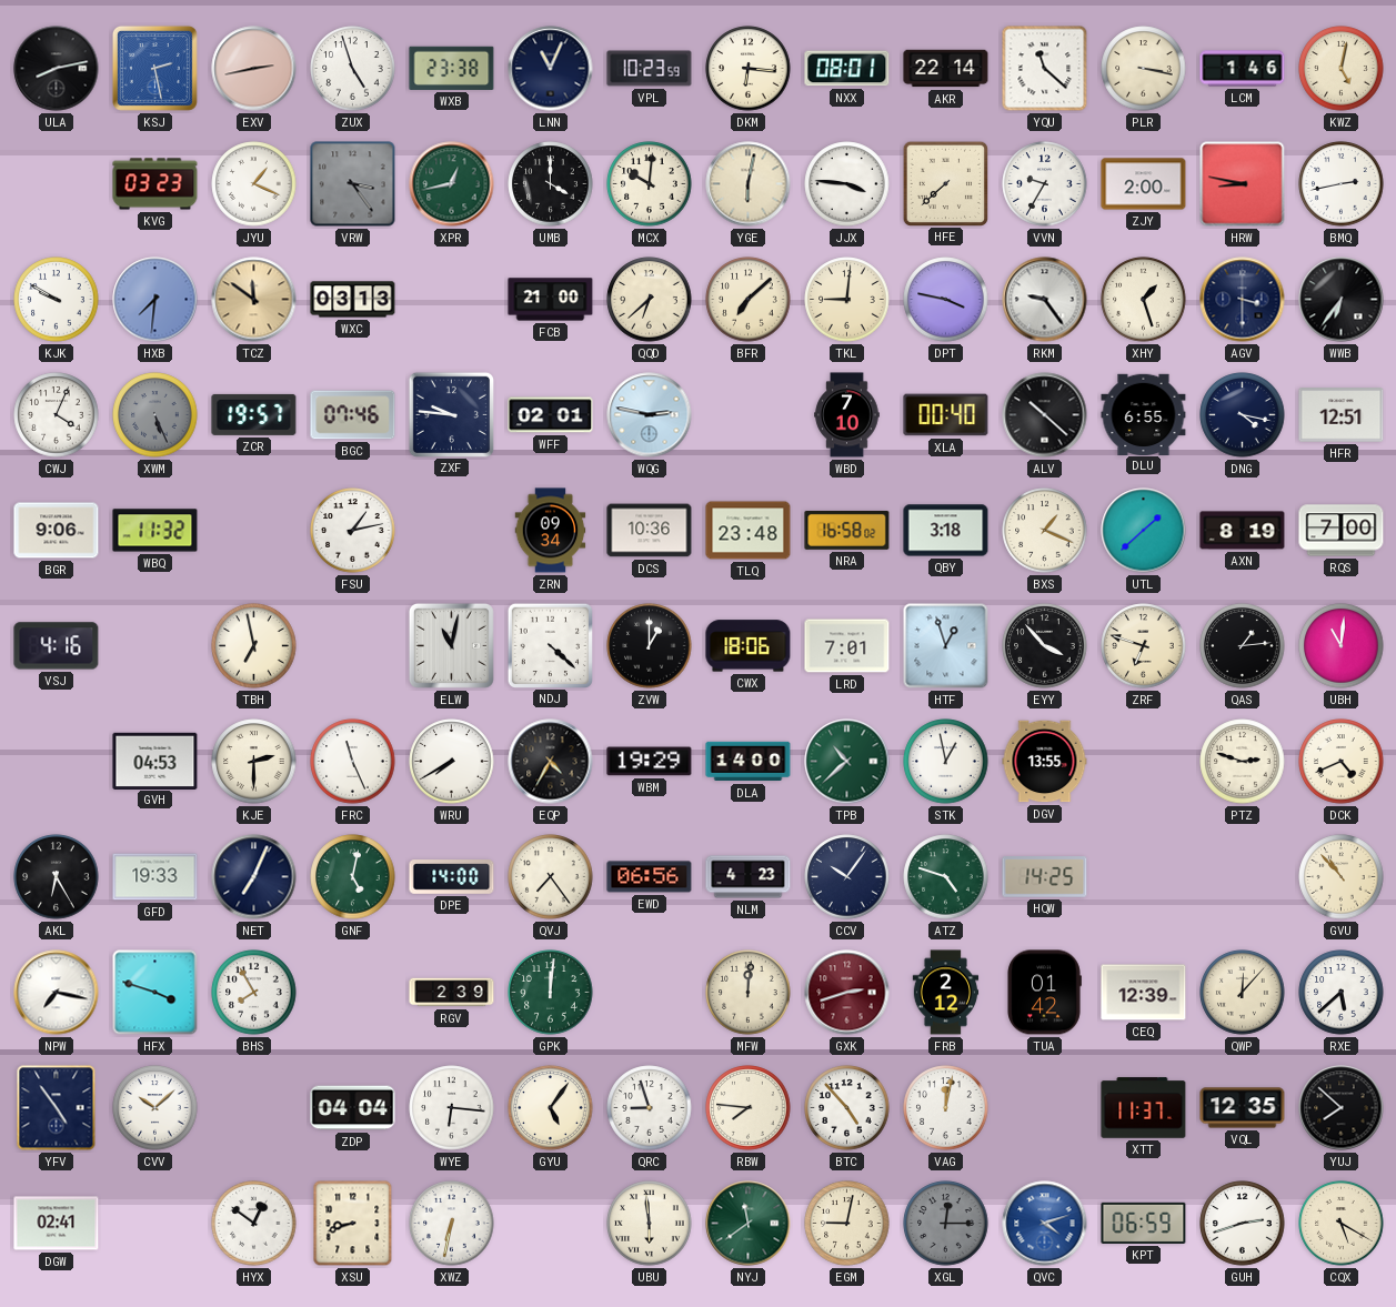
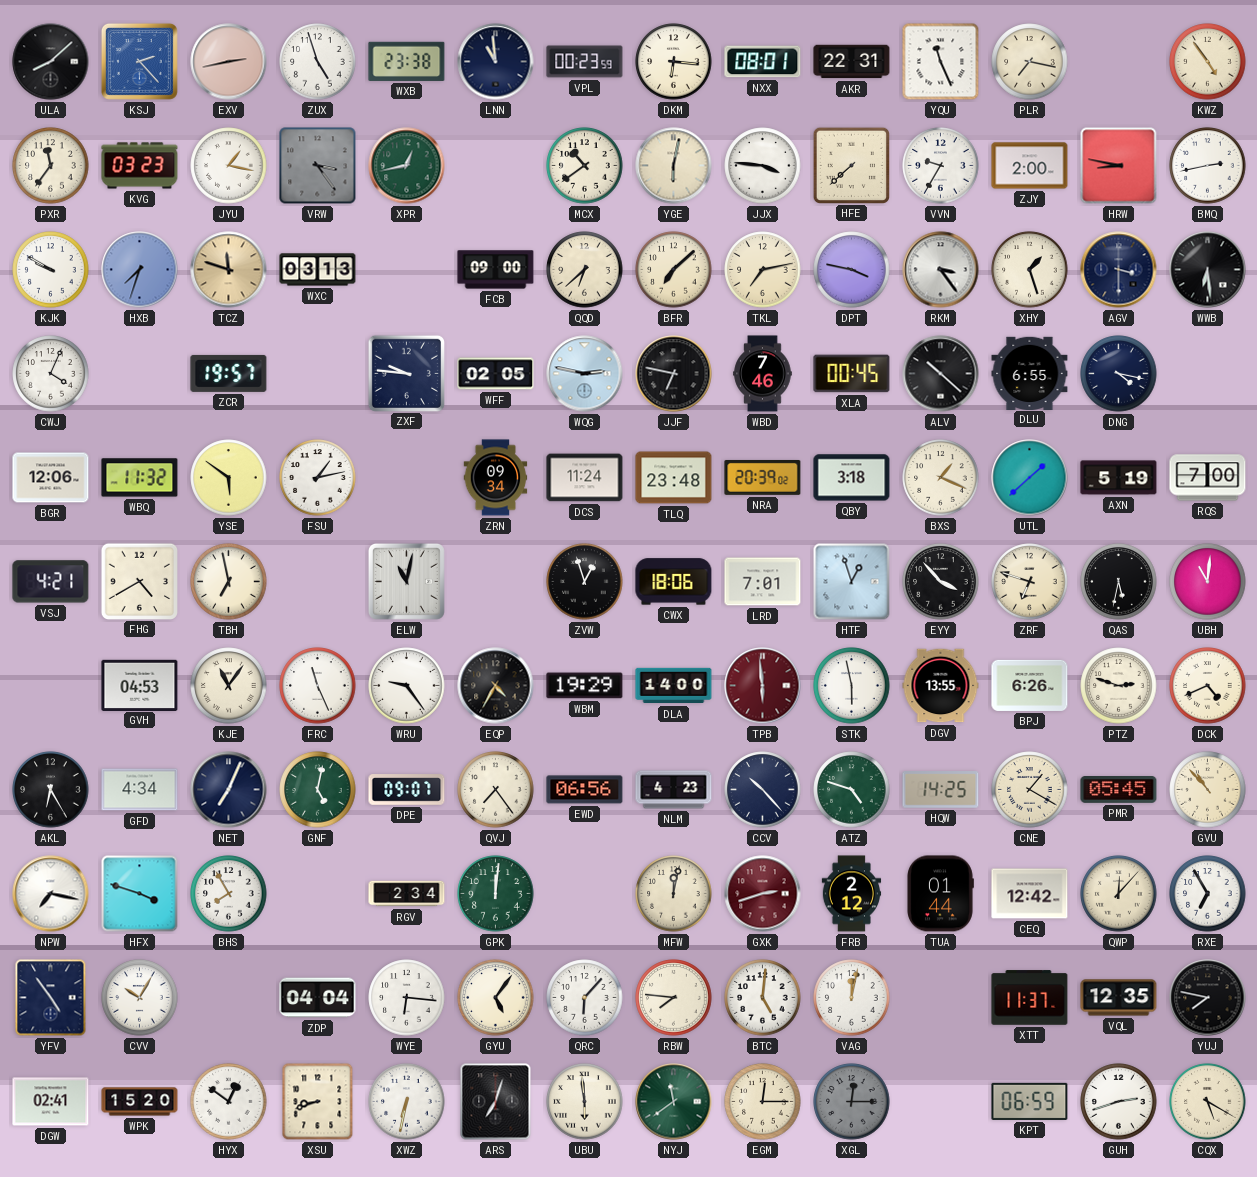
ULA: 8:13 -> 8:08
KSJ: 2:28 -> 2:23
LNN: 11:04 -> 10:59
VPL: 10:23 -> 00:23
AKR: 22:14 -> 22:31
YQU: 11:22 -> 11:26
PLR: 3:17 -> 7:17
LCM: 1:46 -> none
KWZ: 5:02 -> 4:54
PXR: none -> 11:36
JYU: 1:19 -> 1:17
UMB: 4:00 -> none
MCX: 10:01 -> 10:39
HXB: 7:31 -> 7:33
TCZ: 11:51 -> 11:48
FCB: 21:00 -> 09:00
TKL: 9:01 -> 7:13
RKM: 9:24 -> 3:24
WWB: 6:36 -> 6:29
XWM: 5:26 -> none
BGC: 07:46 -> none
WFF: 02:01 -> 02:05
JJF: none -> 6:47
WBD: 7:10 -> 7:46
XLA: 00:40 -> 00:45
HFR: 12:51 -> none
BGR: 9:06 -> 12:06
YSE: none -> 5:51
DCS: 10:36 -> 11:24
NRA: 16:58 -> 20:39
AXN: 8:19 -> 5:19
VSJ: 4:16 -> 4:21
FHG: none -> 4:40
NDJ: 4:22 -> none
ZVW: 1:00 -> 12:57
QAS: 1:14 -> 5:32
KJE: 2:30 -> 11:06
WRU: 7:40 -> 9:24
TPB: 10:38 -> 5:59
TPB dial: green -> burgundy
STK: 12:58 -> 5:58
BPJ: none -> 6:26
GFD: 19:33 -> 4:34
DPE: 14:00 -> 09:07
CCV: 10:06 -> 10:23
CNE: none -> 1:20
PMR: none -> 05:45
RGV: 2:39 -> 2:34
MFW: 12:01 -> 12:02
TUA: 01:42 -> 01:44
CEQ: 12:39 -> 12:42
RXE: 5:38 -> 6:55
CVV: 10:08 -> 10:05
QRC: 8:57 -> 6:07
BTC: 4:53 -> 5:01
YUJ: 7:52 -> 7:47
WPK: none -> 15:20
ARS: none -> 7:03
EGM: 9:02 -> 12:15
QVC: 4:12 -> none
